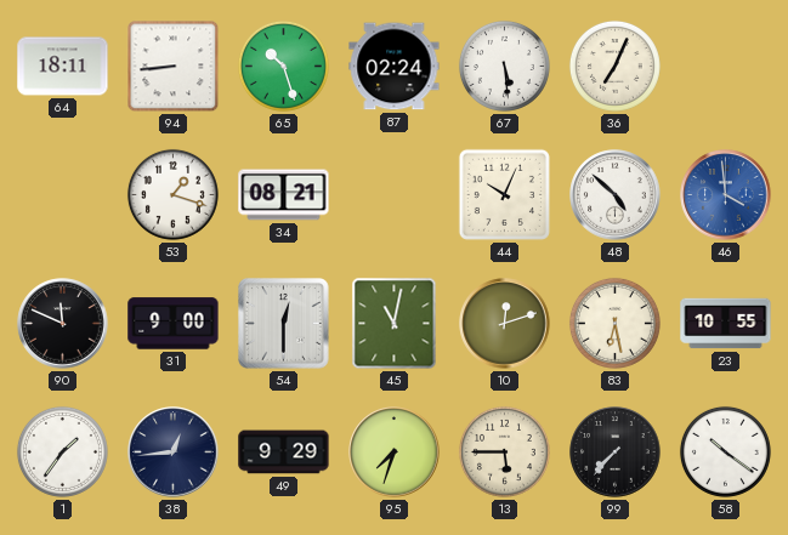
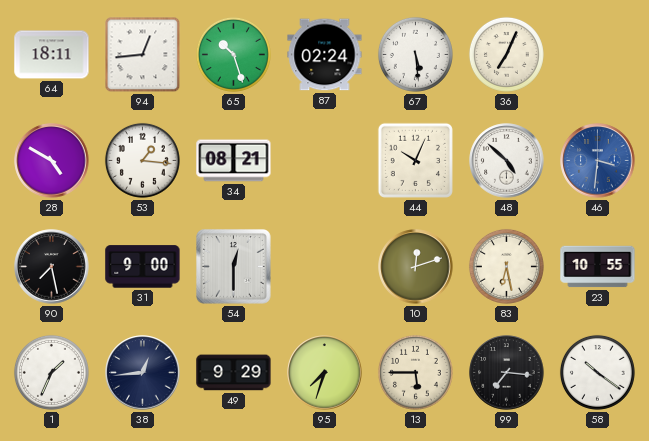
94: 8:44 -> 12:44
28: none -> 4:50
53: 1:18 -> 1:16
46: 3:59 -> 3:31
90: 11:49 -> 7:28
45: 11:02 -> none
1: 1:36 -> 1:34
99: 7:37 -> 7:16
